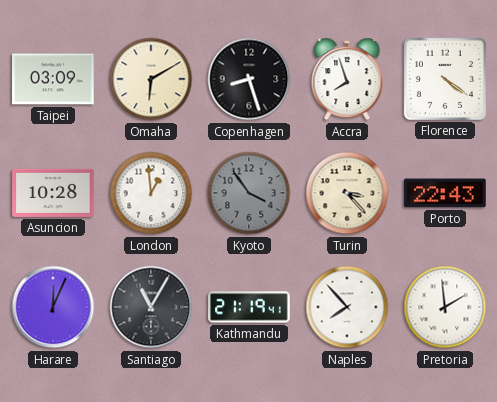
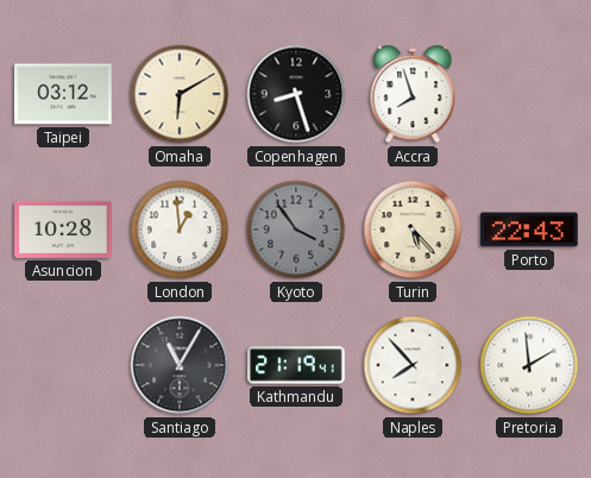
Taipei: 03:09 -> 03:12
Florence: 4:21 -> none
Turin: 3:23 -> 5:23
Harare: 12:04 -> none
